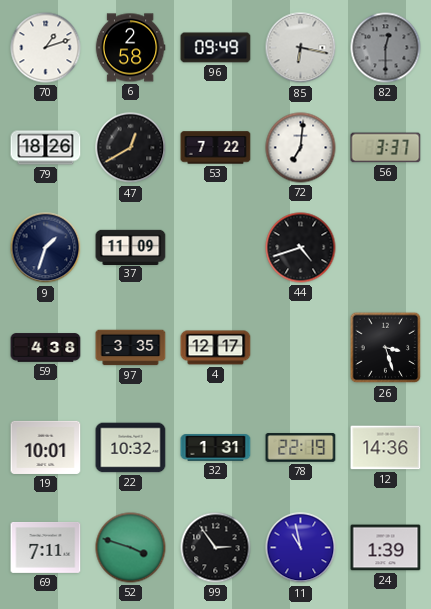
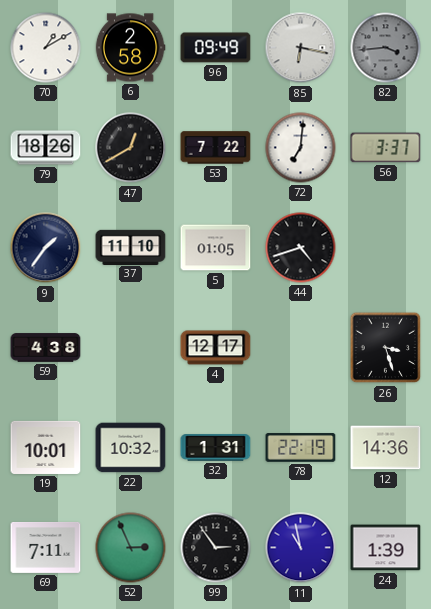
70: 1:12 -> 1:10
82: 12:30 -> 3:44
9: 1:33 -> 1:36
37: 11:09 -> 11:10
5: none -> 01:05
97: 3:35 -> none
52: 3:48 -> 2:56
